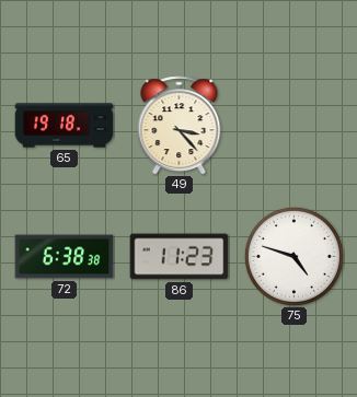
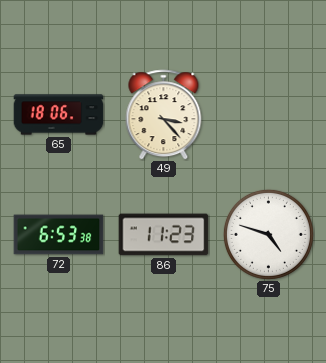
65: 19:18 -> 18:06
72: 6:38 -> 6:53
